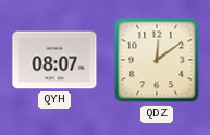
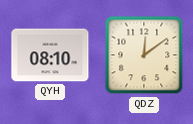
QYH: 08:07 -> 08:10
